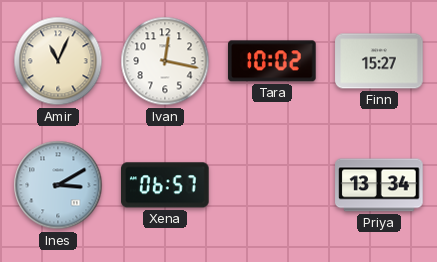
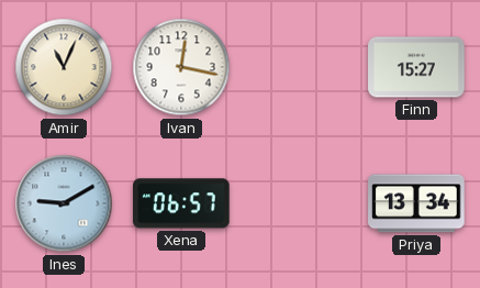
Tara: 10:02 -> none
Ines: 3:10 -> 9:10
